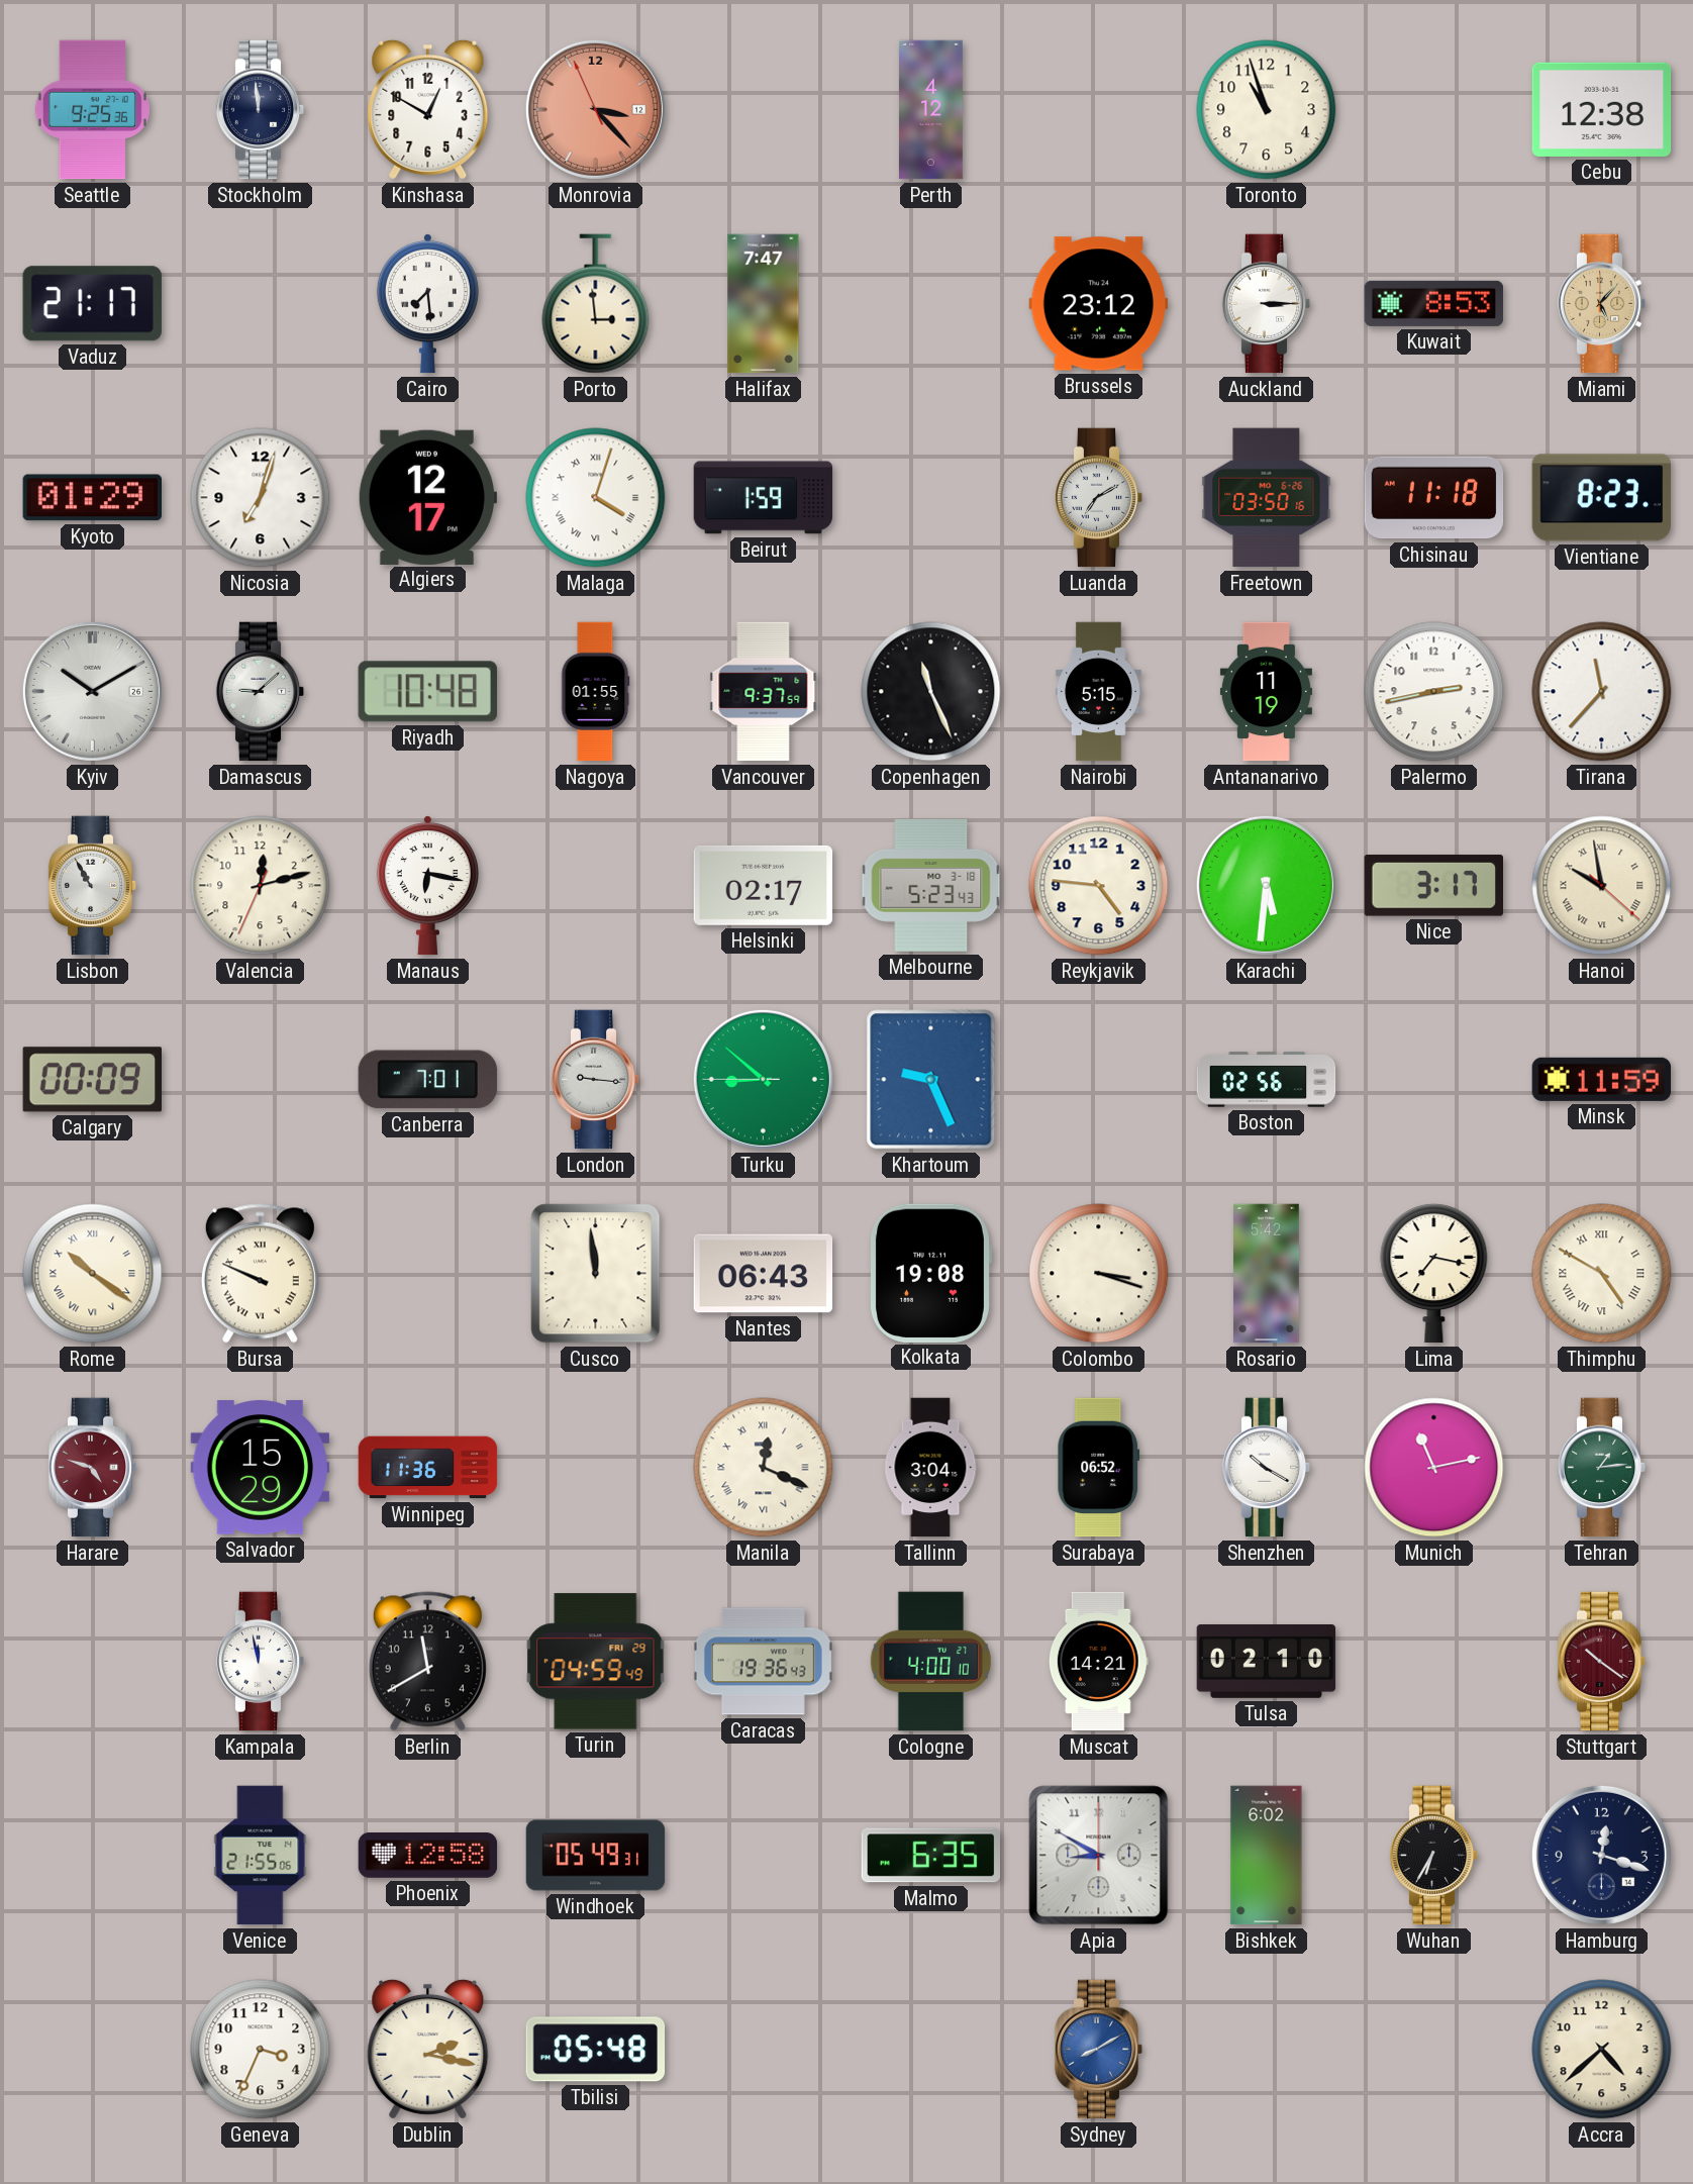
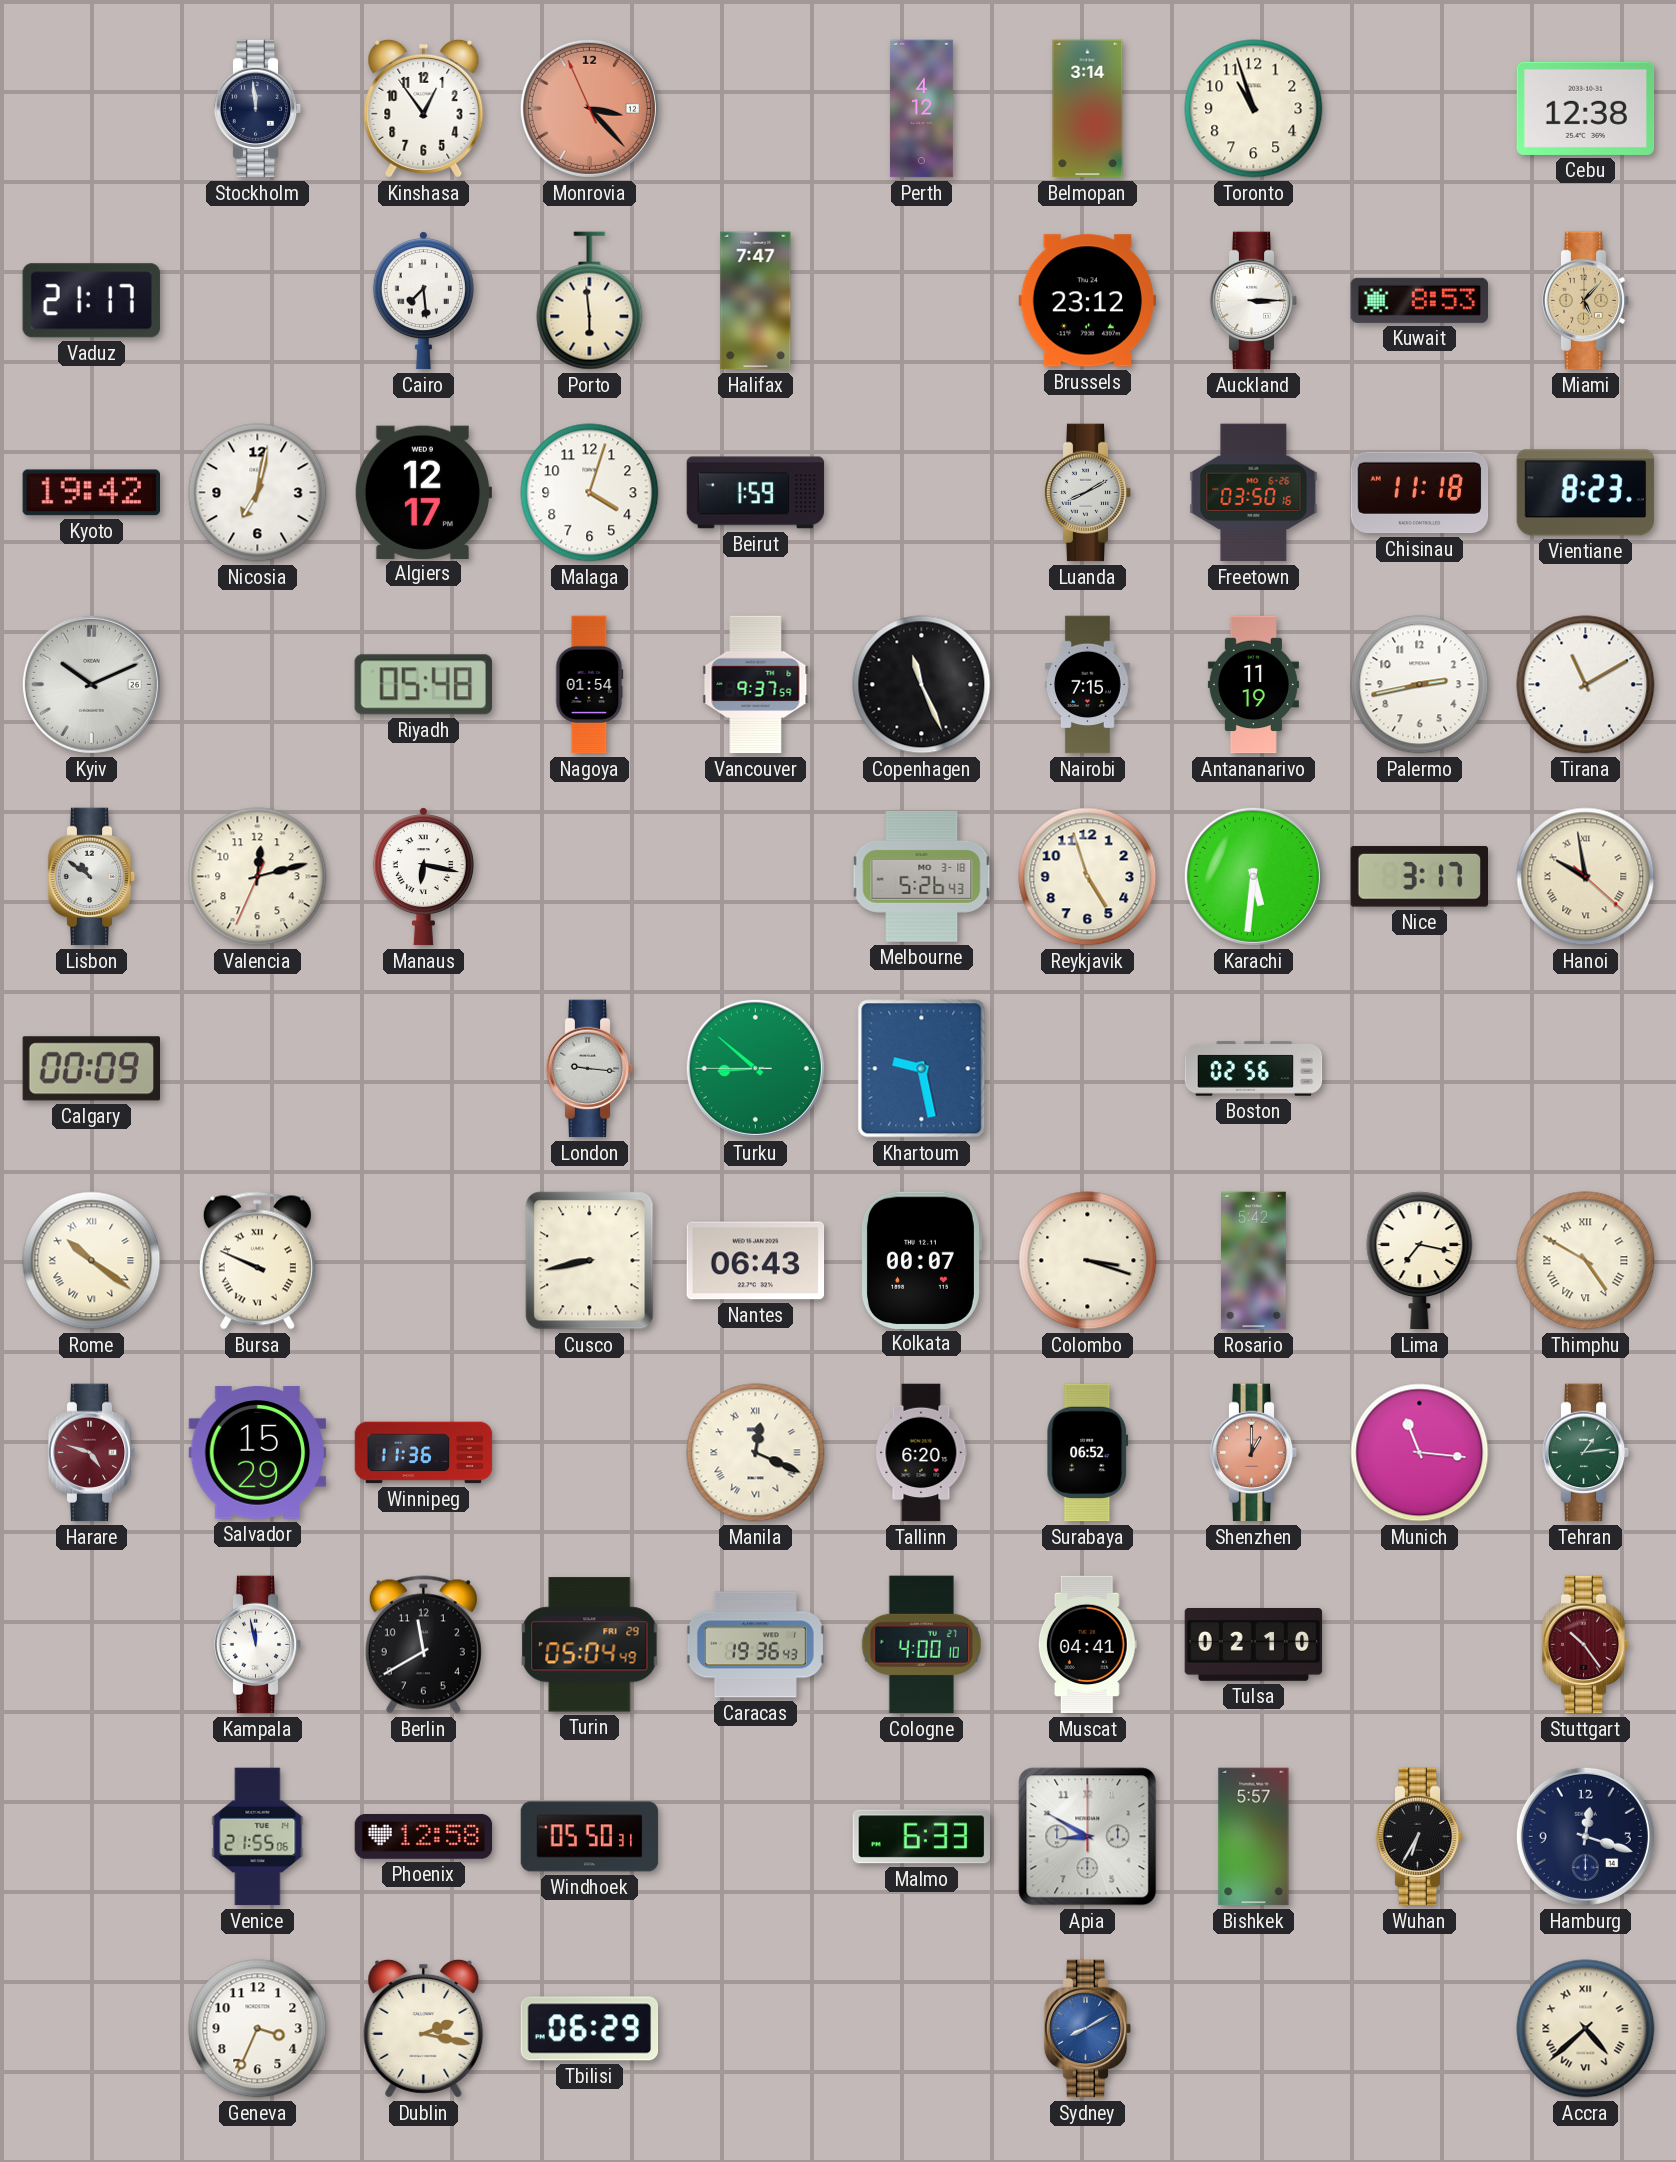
Seattle: 9:25 -> none
Kinshasa: 12:50 -> 12:54
Belmopan: none -> 3:14
Porto: 2:59 -> 5:59
Kyoto: 01:29 -> 19:42
Nicosia: 7:03 -> 7:02
Malaga numerals: Roman -> Arabic
Luanda: 7:10 -> 8:10
Kyiv: 10:10 -> 10:11
Damascus: 9:08 -> none
Riyadh: 10:48 -> 05:48
Nagoya: 01:55 -> 01:54
Nairobi: 5:15 -> 7:15
Tirana: 11:37 -> 11:10
Lisbon: 10:55 -> 10:51
Helsinki: 02:17 -> none
Melbourne: 5:23 -> 5:26
Reykjavik: 4:46 -> 4:57
Canberra: 7:01 -> none
Khartoum: 9:26 -> 9:28
Minsk: 11:59 -> none
Cusco: 11:59 -> 8:43
Kolkata: 19:08 -> 00:07
Tallinn: 3:04 -> 6:20
Shenzhen: 10:20 -> 1:00
Shenzhen dial: white -> salmon
Munich: 11:13 -> 11:16
Turin: 04:59 -> 05:04
Muscat: 14:21 -> 04:41
Stuttgart: 10:21 -> 10:24
Windhoek: 05:49 -> 05:50
Malmo: 6:35 -> 6:33
Bishkek: 6:02 -> 5:57
Tbilisi: 05:48 -> 06:29
Accra numerals: Arabic -> Roman
